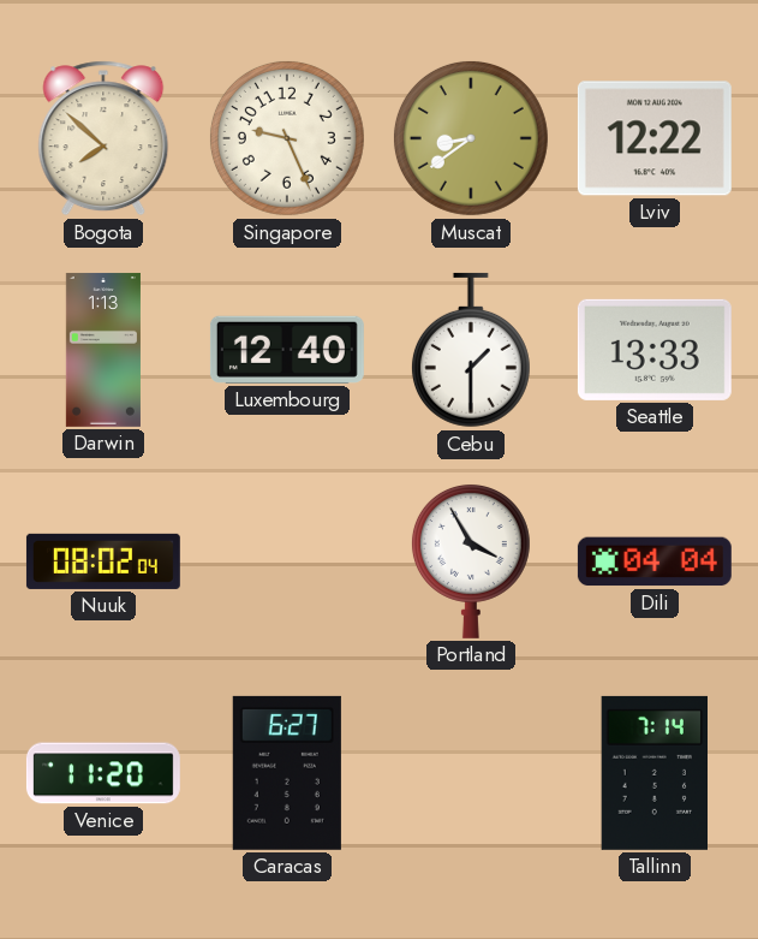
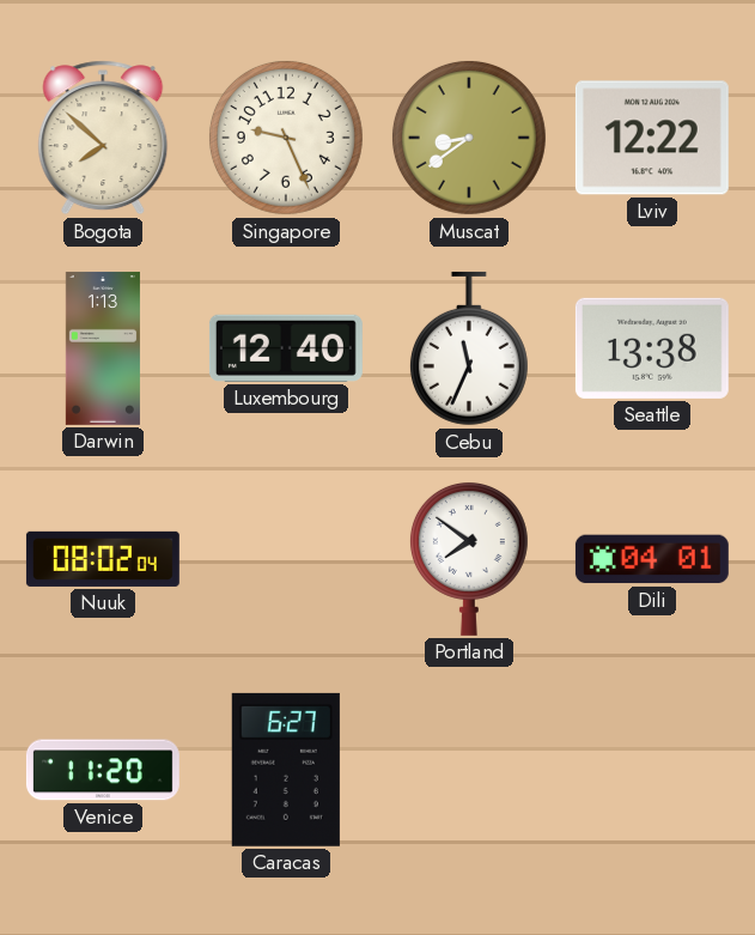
Cebu: 1:30 -> 11:34
Seattle: 13:33 -> 13:38
Portland: 3:55 -> 7:51
Dili: 04:04 -> 04:01
Tallinn: 7:14 -> none
